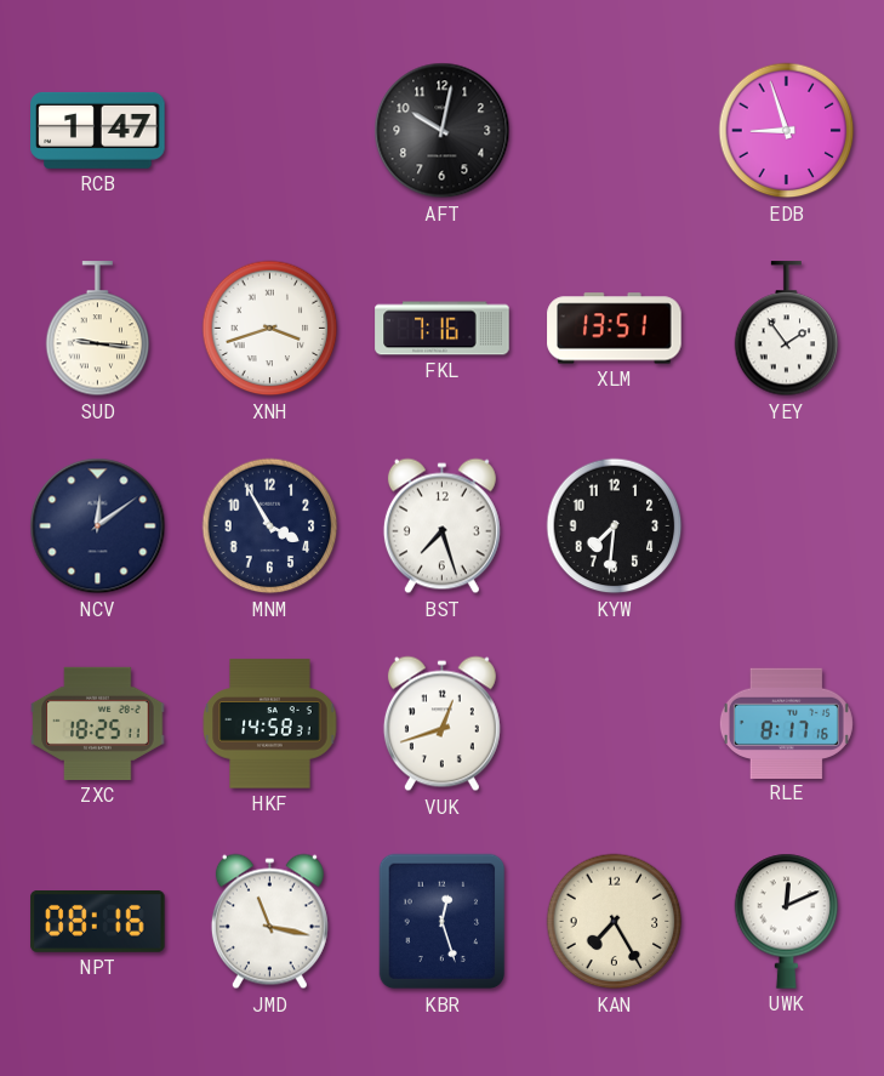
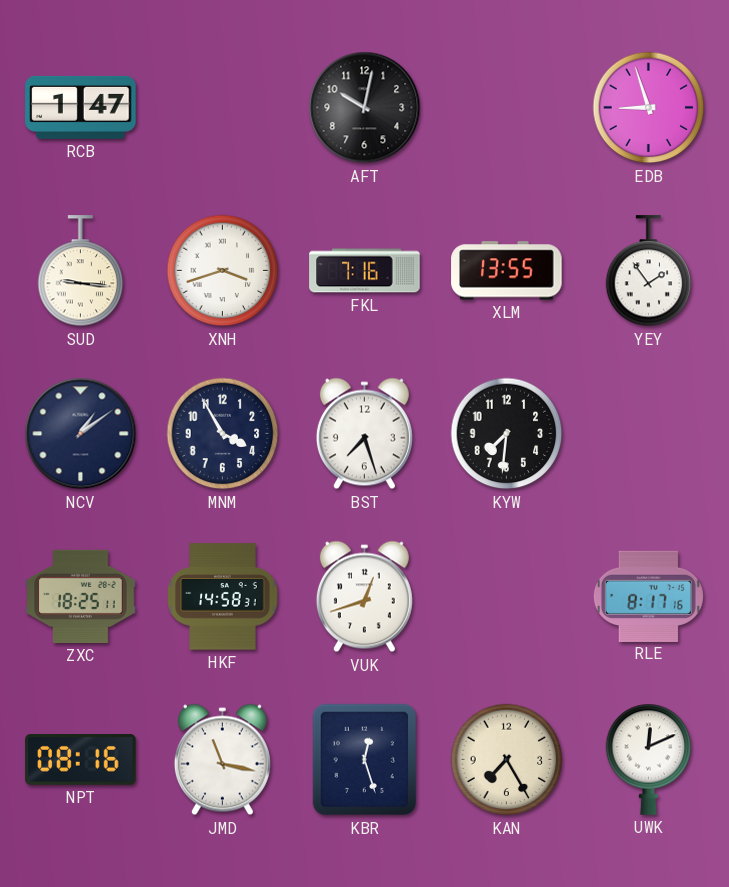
XLM: 13:51 -> 13:55
NCV: 12:09 -> 1:09
